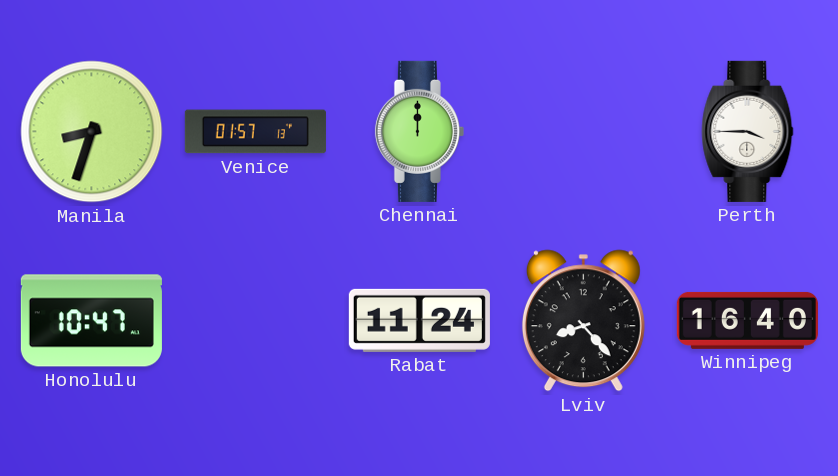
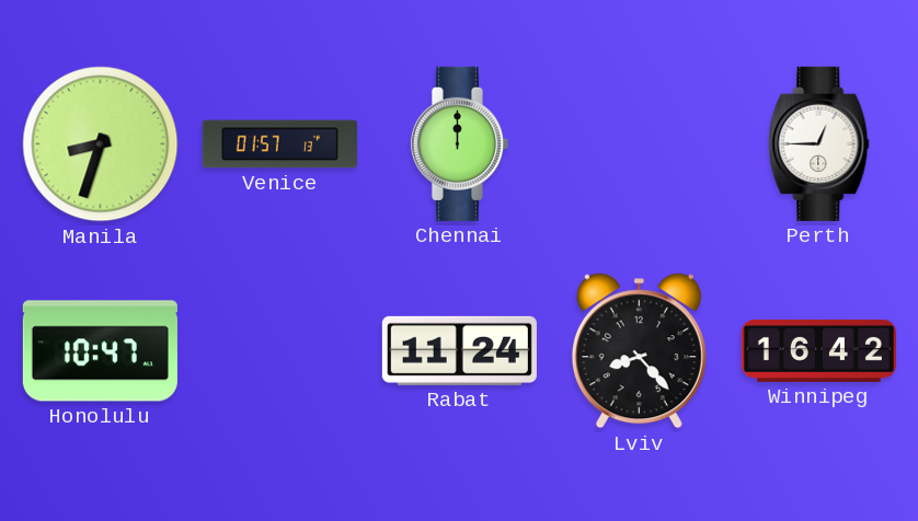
Perth: 3:45 -> 12:45
Winnipeg: 16:40 -> 16:42
